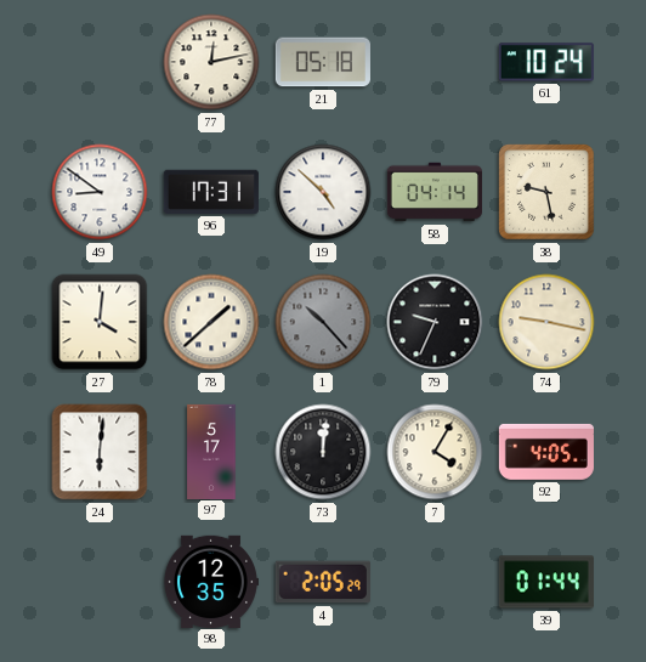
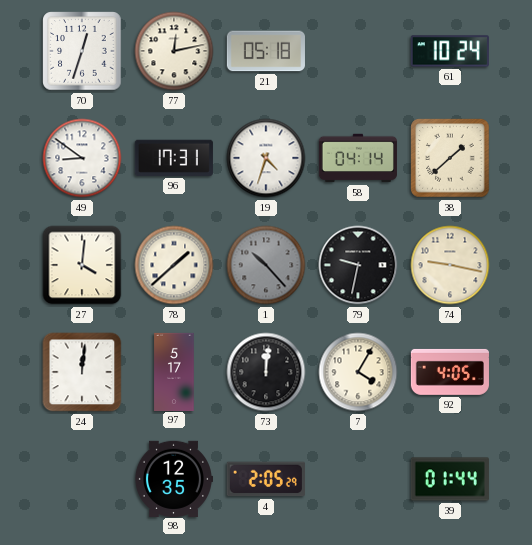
70: none -> 12:33
19: 4:52 -> 4:33
38: 9:28 -> 1:38
79: 9:34 -> 9:32
24: 6:01 -> 12:01
